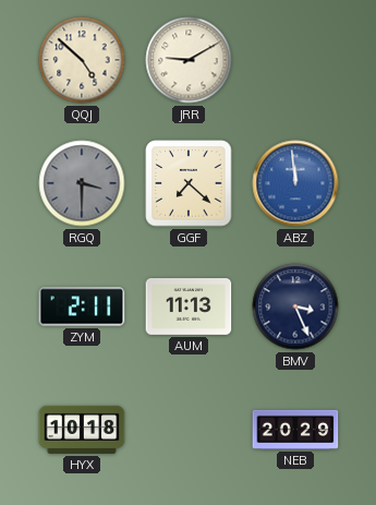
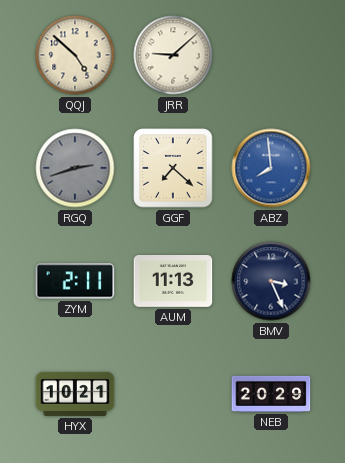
JRR: 9:10 -> 9:08
RGQ: 3:30 -> 2:42
ABZ: 11:59 -> 7:59
HYX: 10:18 -> 10:21
